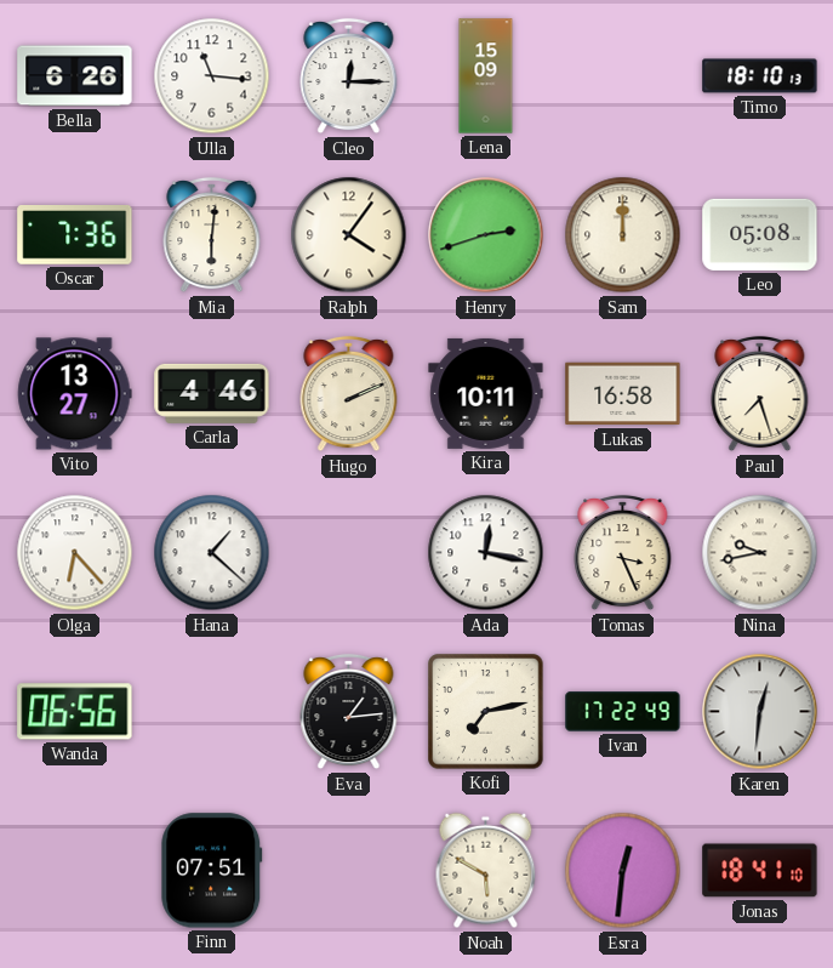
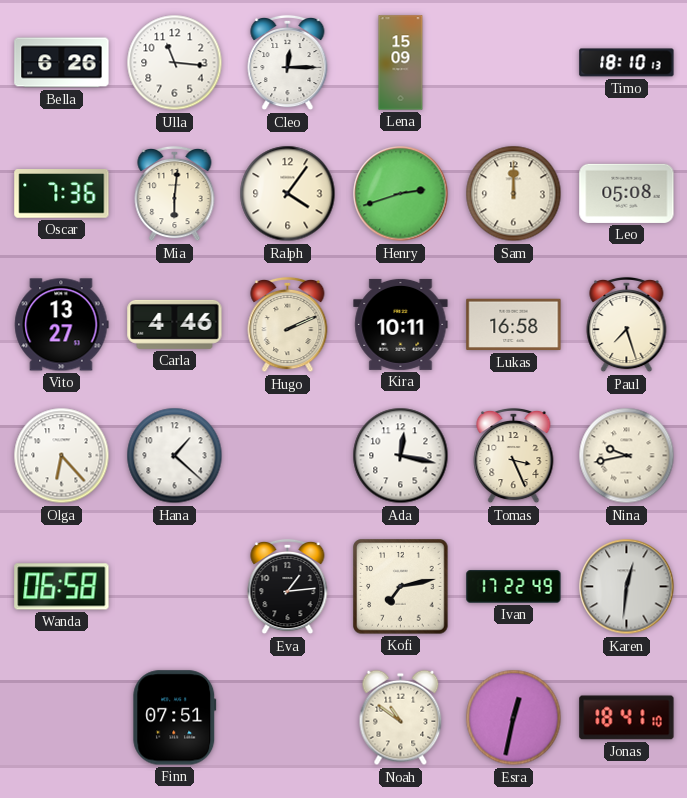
Wanda: 06:56 -> 06:58
Noah: 5:50 -> 10:51
Esra: 12:31 -> 12:32
